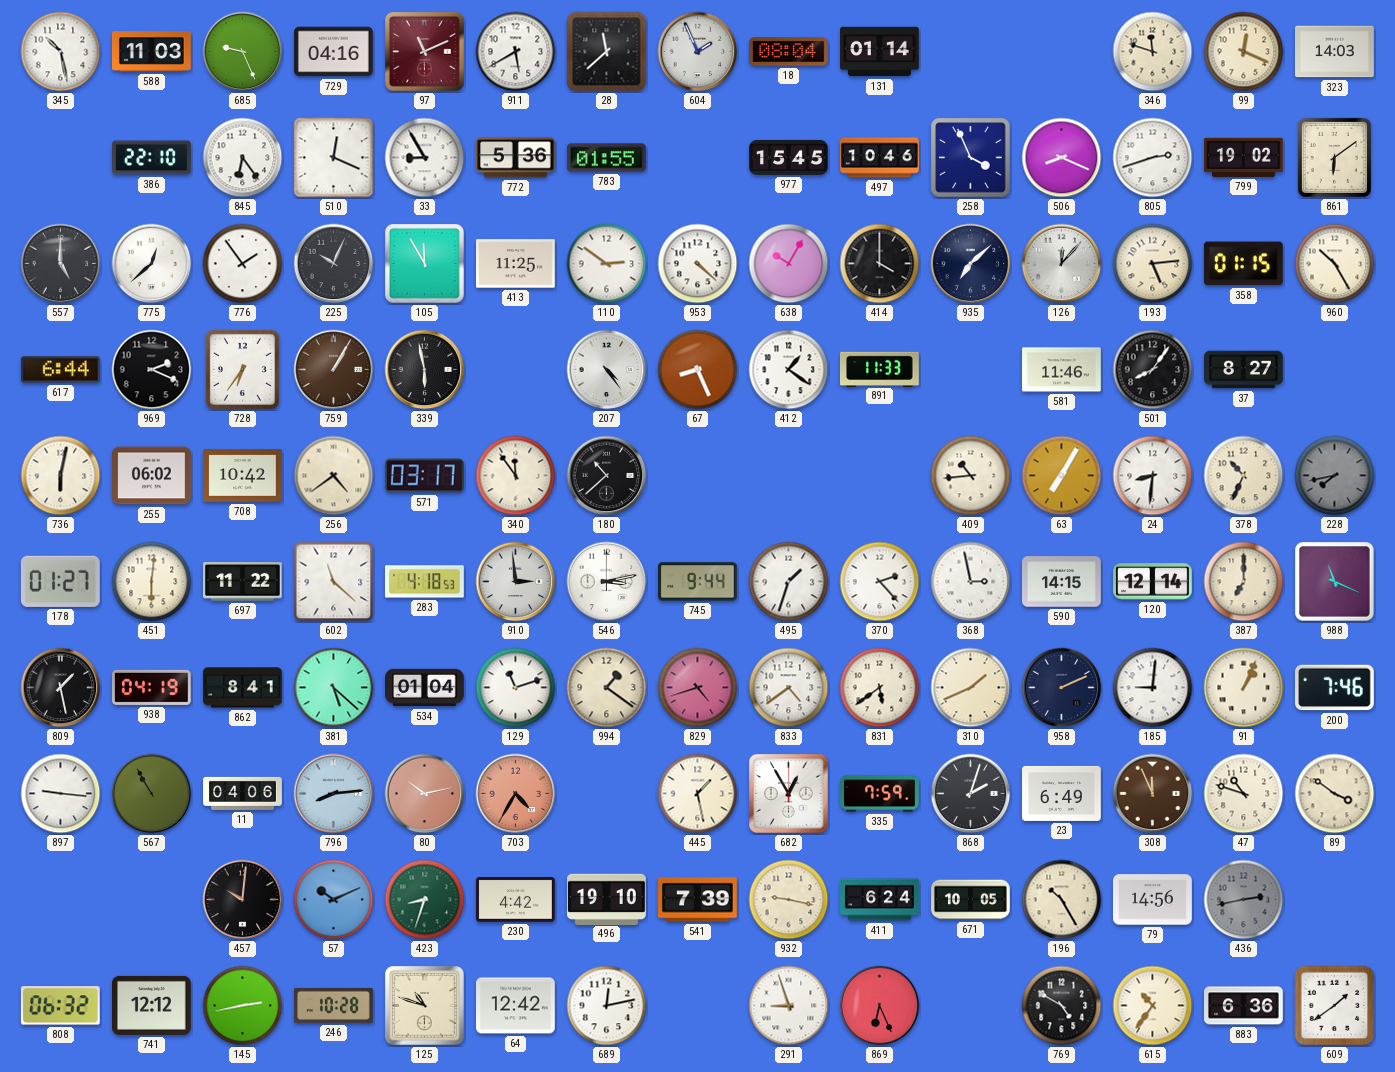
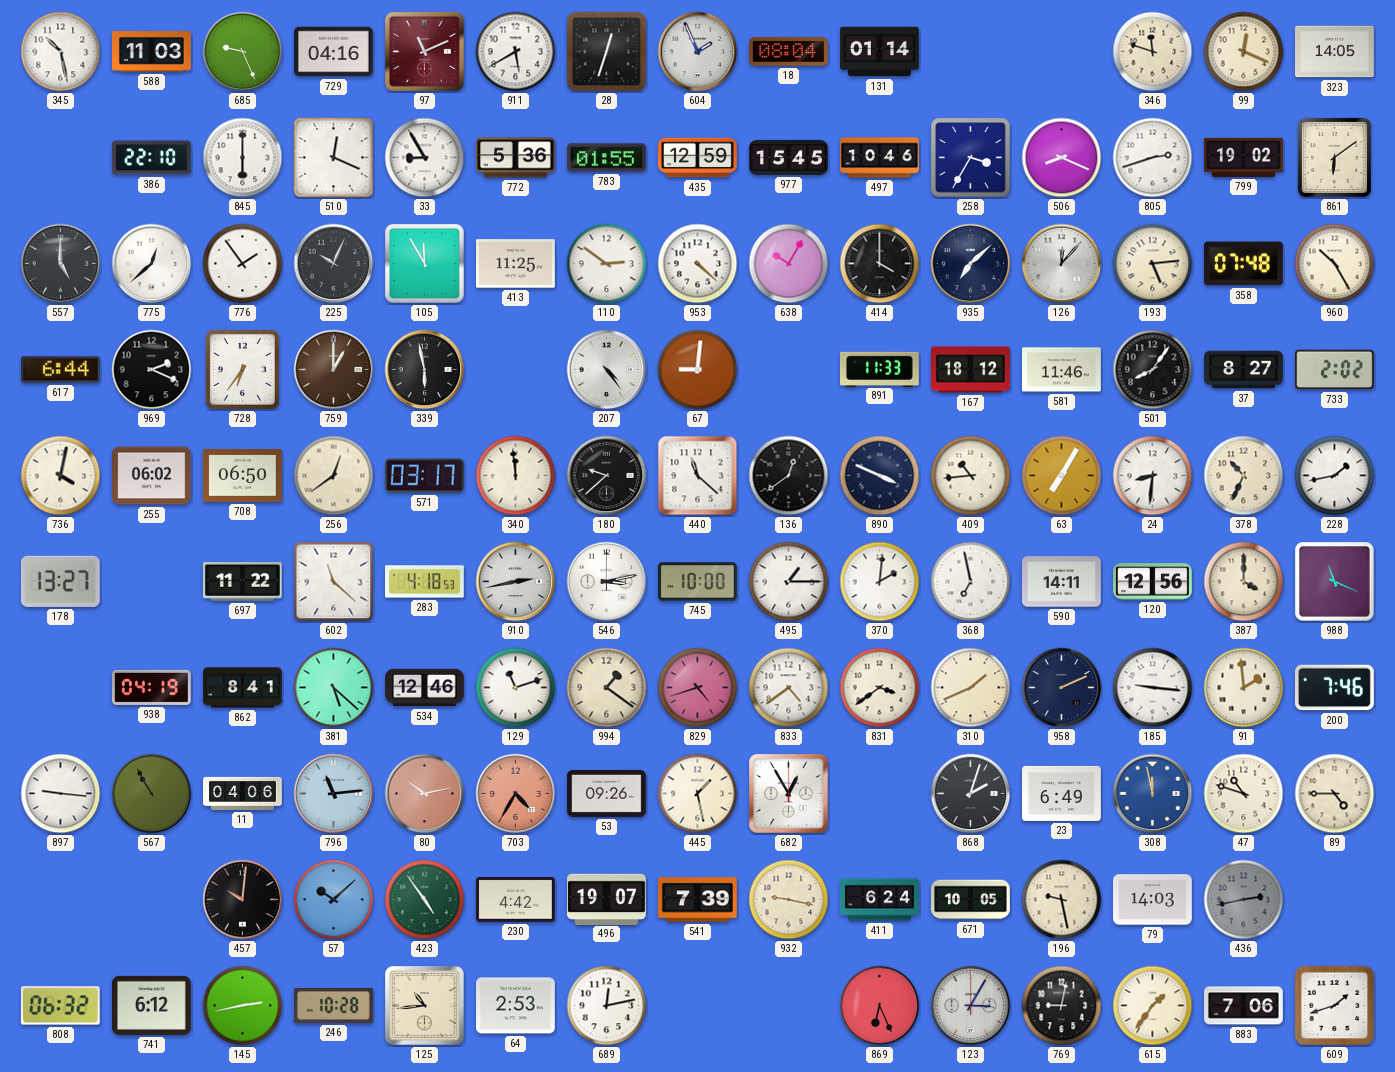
28: 11:38 -> 12:33
323: 14:03 -> 14:05
845: 6:24 -> 6:00
435: none -> 12:59
258: 3:56 -> 3:35
358: 01:15 -> 07:48
759: 1:05 -> 1:00
67: 8:26 -> 9:01
412: 1:21 -> none
167: none -> 18:12
733: none -> 2:02
736: 6:02 -> 4:02
708: 10:42 -> 06:50
256: 4:39 -> 12:39
340: 11:54 -> 11:59
180: 10:38 -> 9:38
440: none -> 11:22
136: none -> 12:39
890: none -> 3:49
228: 7:43 -> 1:43
228 dial: grey -> white
178: 01:27 -> 13:27
451: 6:01 -> none
910: 2:59 -> 2:43
745: 9:44 -> 10:00
495: 1:33 -> 1:15
370: 2:23 -> 2:01
368: 2:58 -> 6:58
590: 14:15 -> 14:11
120: 12:14 -> 12:56
387: 7:00 -> 4:00
809: 1:28 -> none
534: 01:04 -> 12:46
831: 5:39 -> 3:39
185: 9:01 -> 9:16
91: 1:04 -> 1:59
796: 8:14 -> 11:14
53: none -> 09:26
335: 7:59 -> none
308: 11:56 -> 11:58
308 dial: brown -> blue
89: 3:51 -> 4:45
57: 10:11 -> 10:08
423: 8:33 -> 4:54
496: 19:10 -> 19:07
196: 10:25 -> 9:28
79: 14:56 -> 14:03
741: 12:12 -> 6:12
125: 10:48 -> 10:44
64: 12:42 -> 2:53
291: 8:57 -> none
123: none -> 3:05
769: 4:50 -> 9:02
615: 10:36 -> 1:36
883: 6:36 -> 7:06
609: 1:39 -> 1:42
